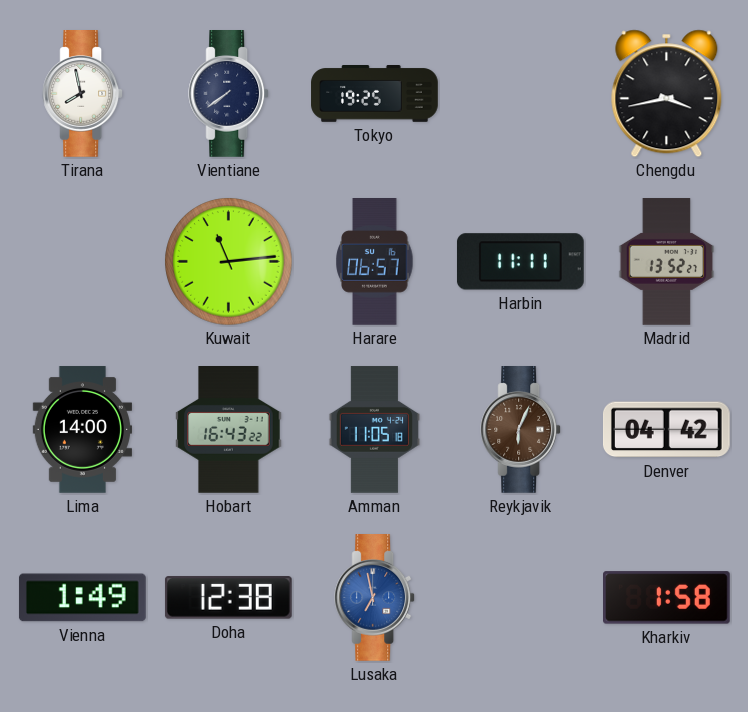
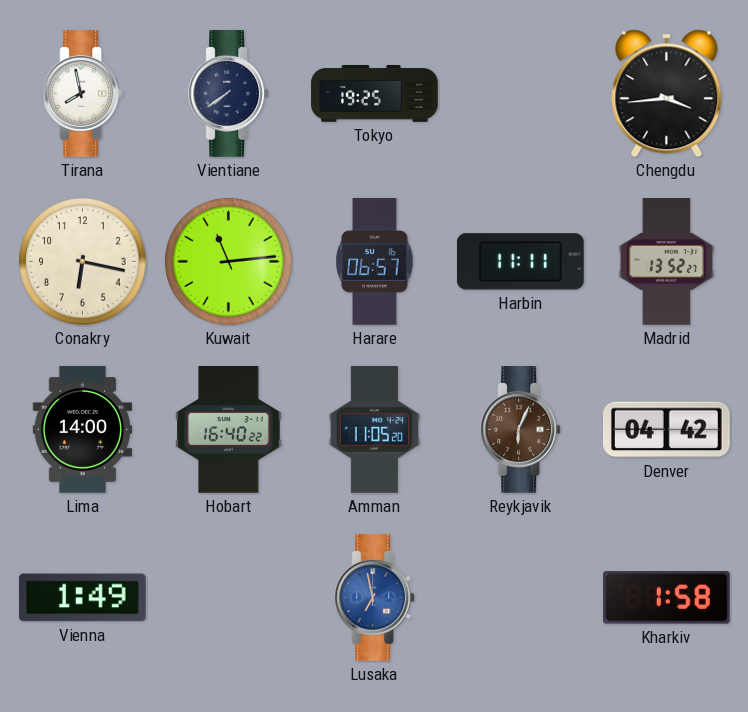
Chengdu: 3:43 -> 3:44
Conakry: none -> 6:17
Hobart: 16:43 -> 16:40
Amman: 11:05:18 -> 11:05:20
Doha: 12:38 -> none
